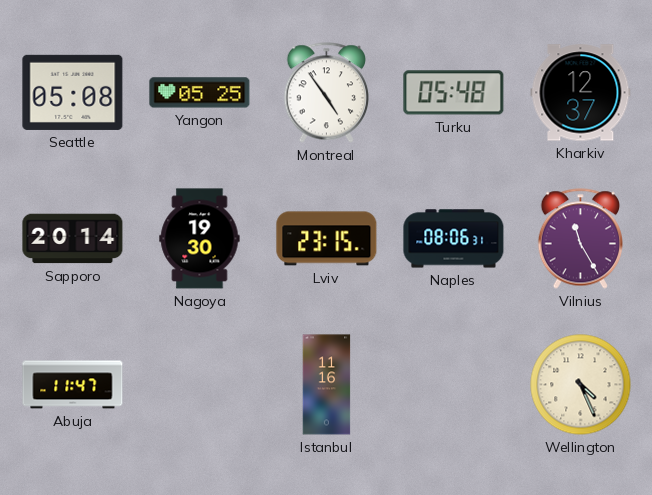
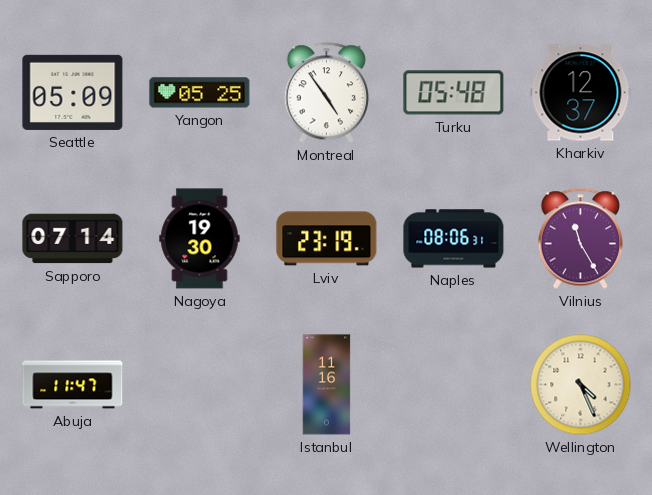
Seattle: 05:08 -> 05:09
Sapporo: 20:14 -> 07:14
Lviv: 23:15 -> 23:19
